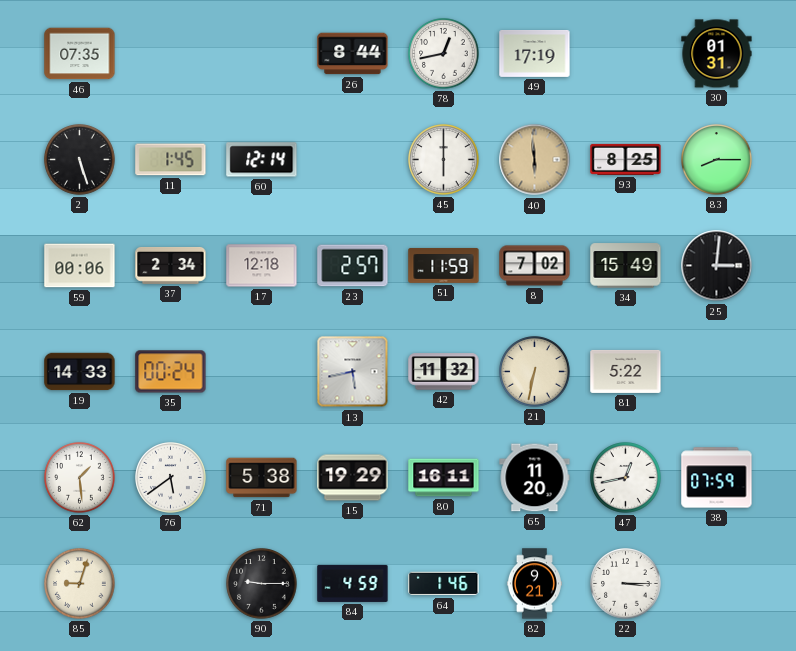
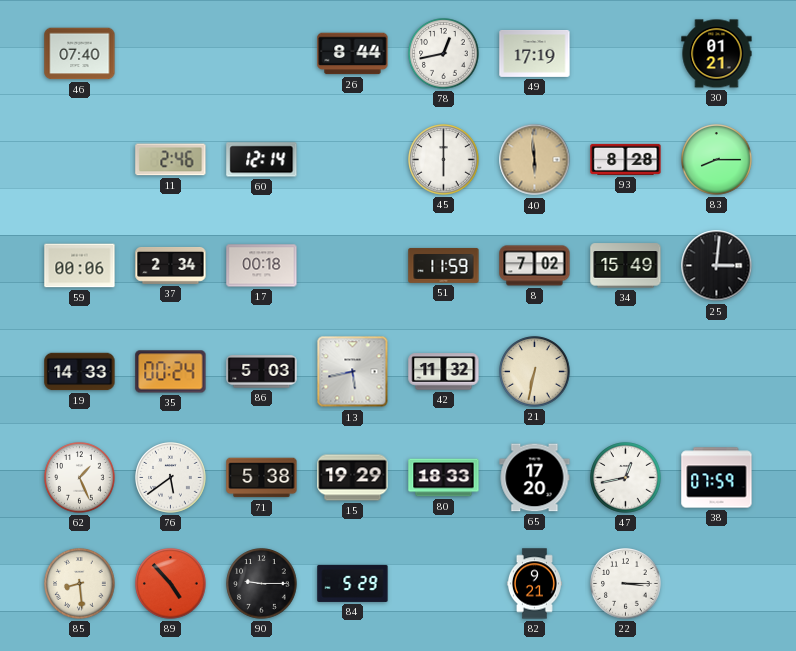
46: 07:35 -> 07:40
30: 01:31 -> 01:21
2: 5:27 -> none
11: 1:45 -> 2:46
93: 8:25 -> 8:28
17: 12:18 -> 00:18
23: 2:57 -> none
86: none -> 5:03
81: 5:22 -> none
62: 1:29 -> 1:26
80: 16:11 -> 18:33
65: 11:20 -> 17:20
85: 9:03 -> 8:29
89: none -> 4:53
84: 4:59 -> 5:29
64: 1:46 -> none
